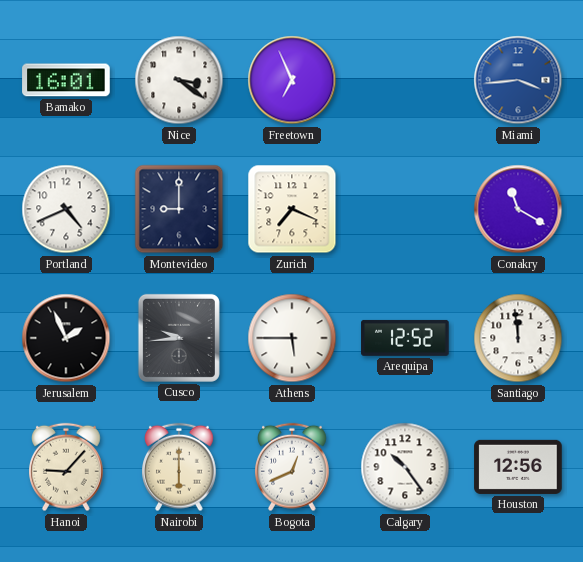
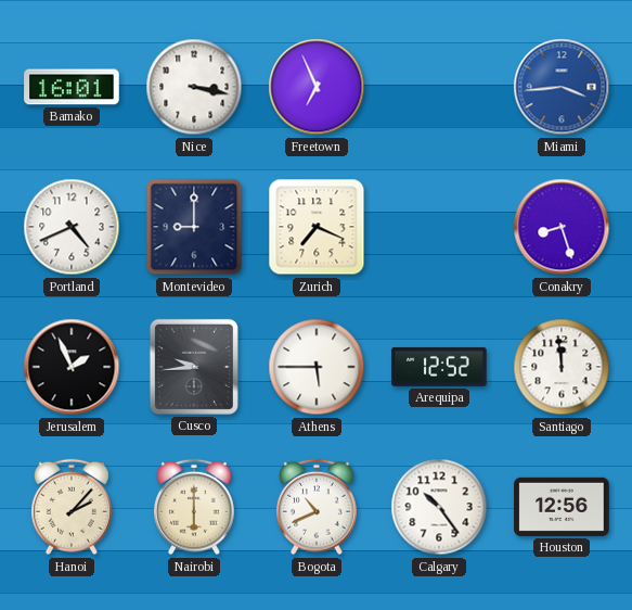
Nice: 3:21 -> 3:17
Conakry: 11:20 -> 8:27
Hanoi: 9:07 -> 2:07
Bogota: 12:41 -> 10:41
